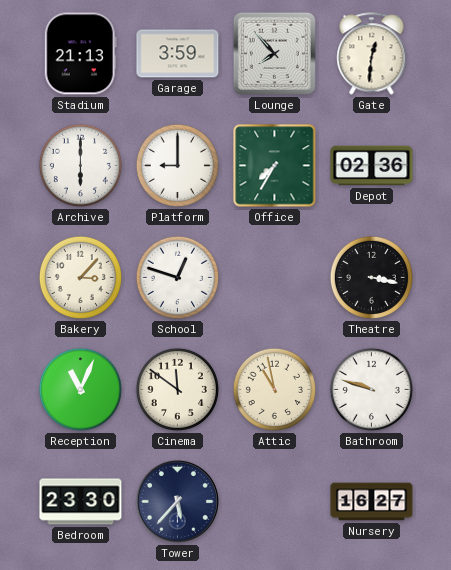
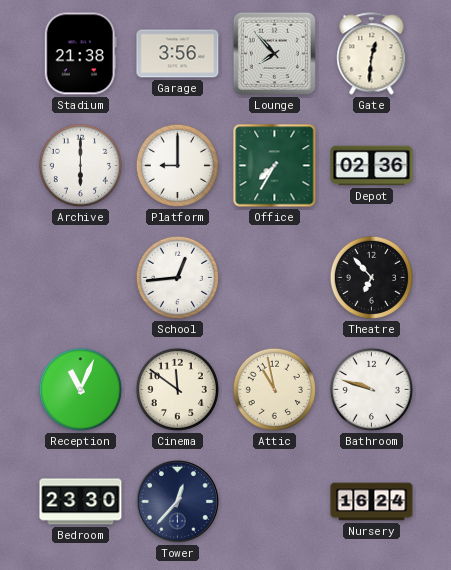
Stadium: 21:13 -> 21:38
Garage: 3:59 -> 3:56
Bakery: 3:07 -> none
School: 12:48 -> 12:44
Theatre: 3:17 -> 6:53
Tower: 5:37 -> 12:37
Nursery: 16:27 -> 16:24
